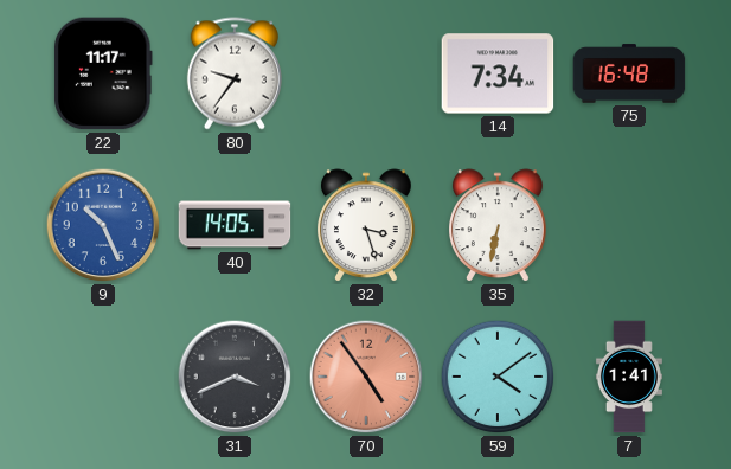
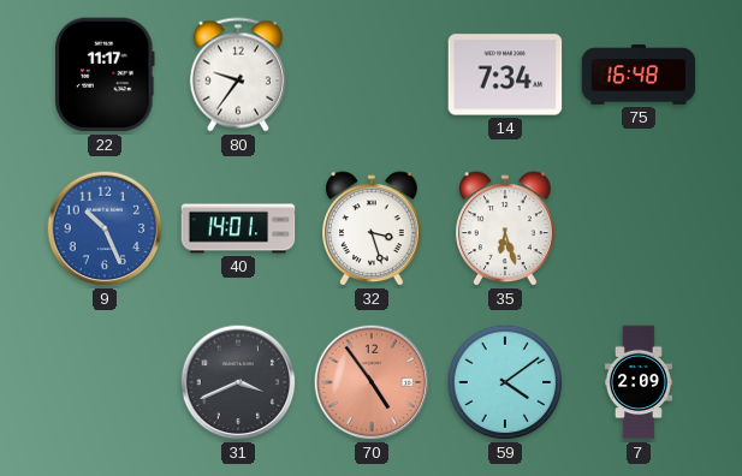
40: 14:05 -> 14:01
35: 6:32 -> 6:27
7: 1:41 -> 2:09
